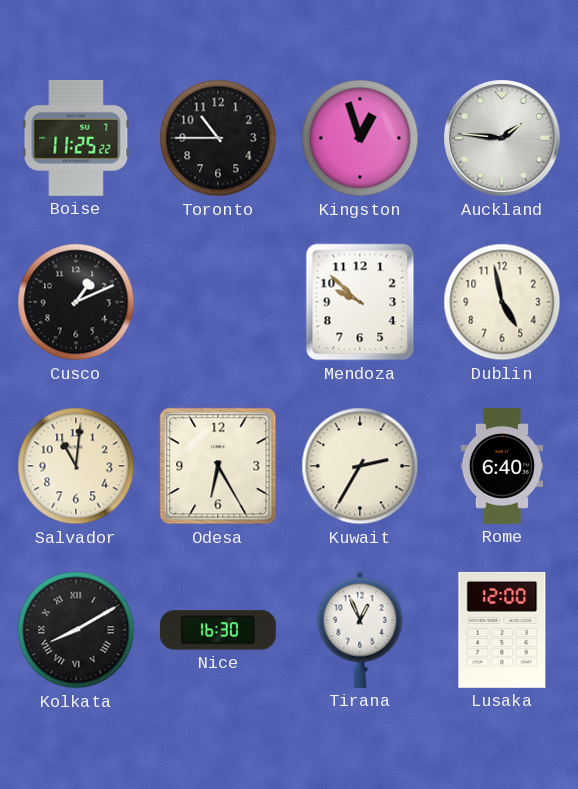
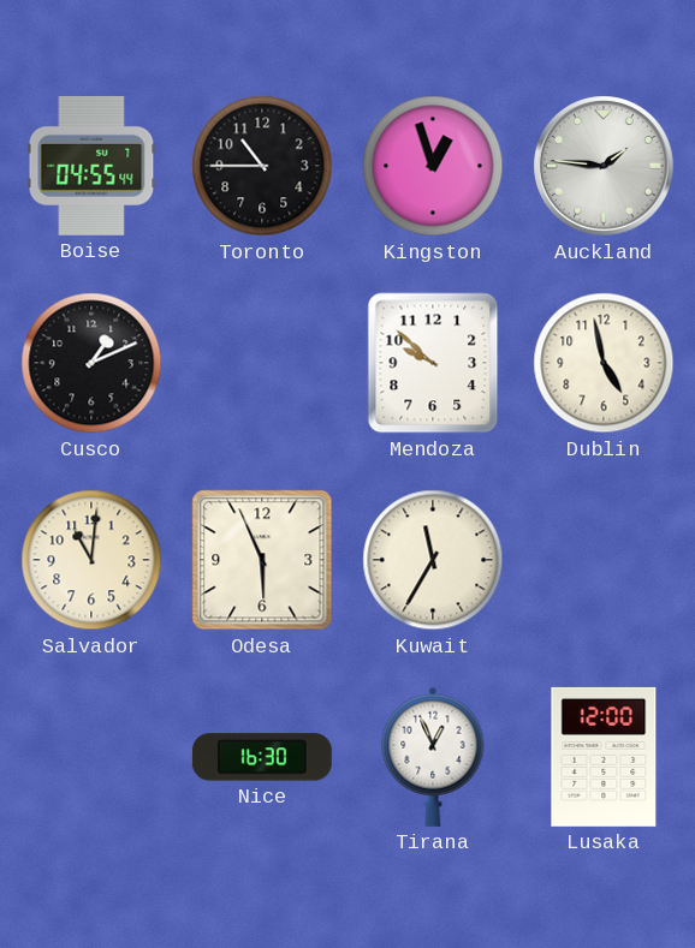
Boise: 11:25 -> 04:55
Odesa: 6:25 -> 5:56
Kuwait: 2:35 -> 11:35
Rome: 6:40 -> none
Kolkata: 8:10 -> none
